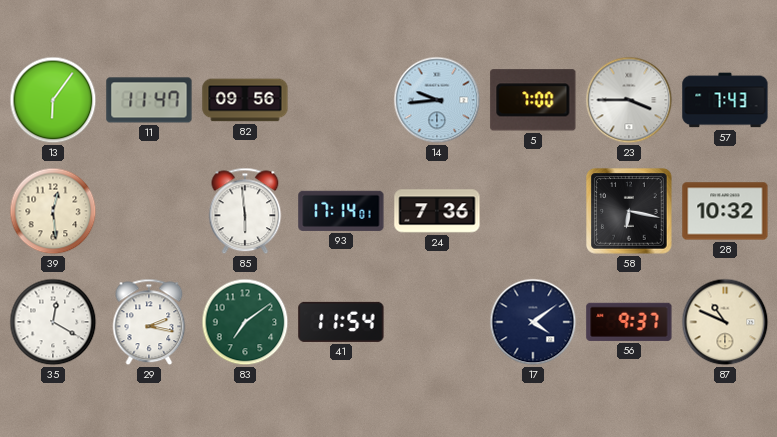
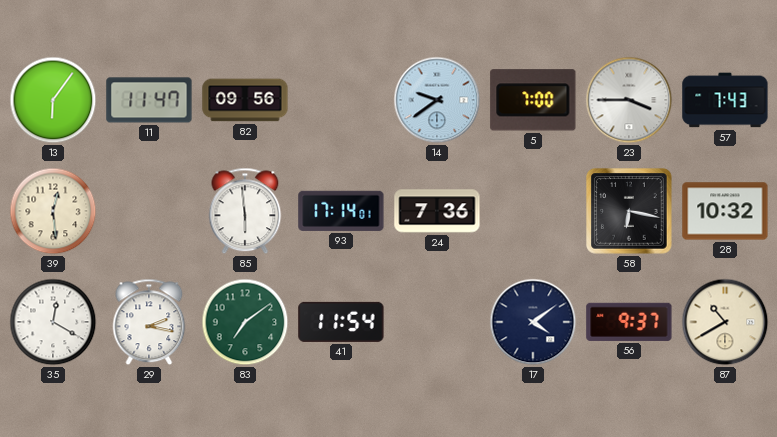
14: 9:44 -> 9:39
87: 10:49 -> 10:40
